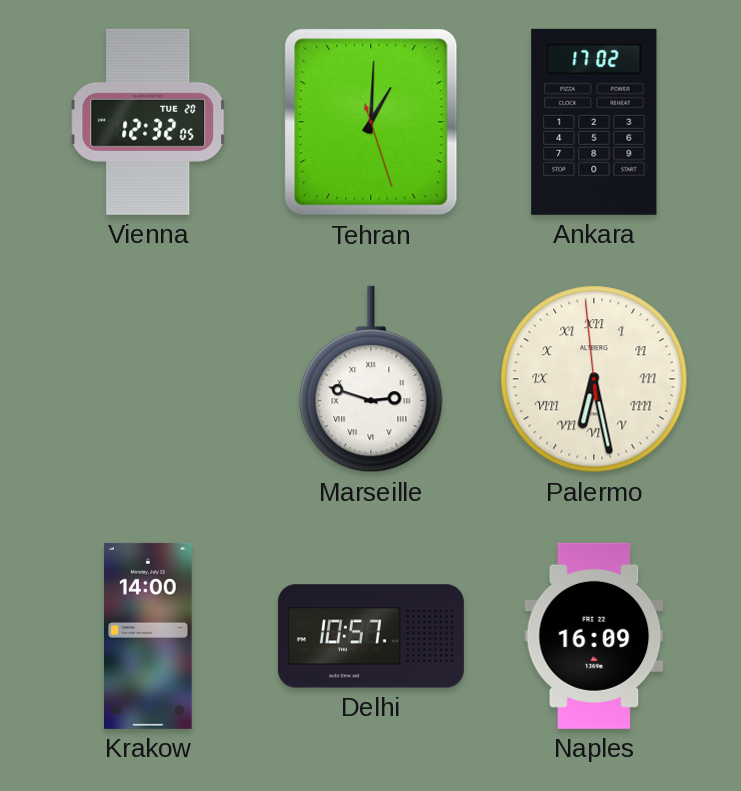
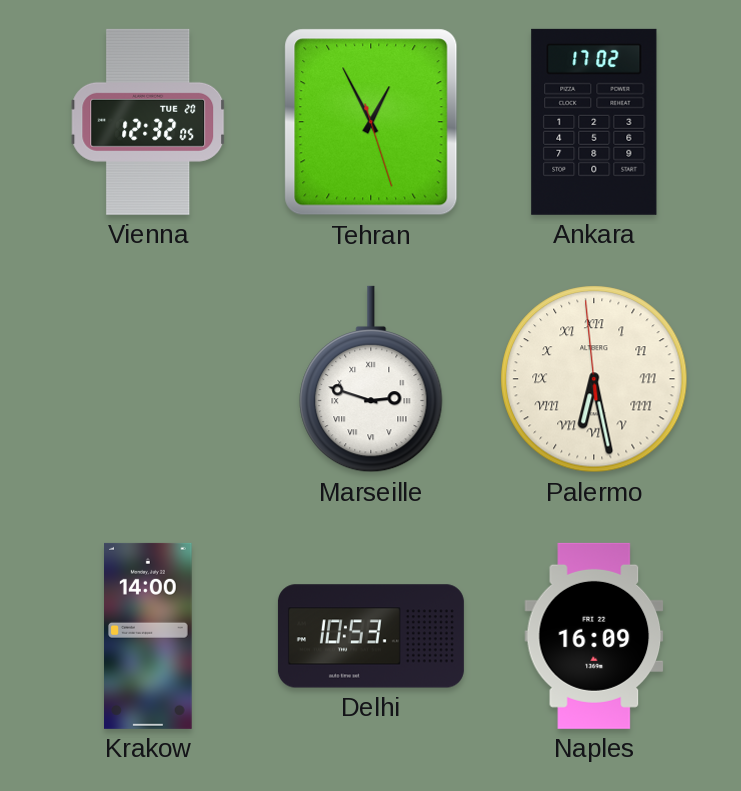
Tehran: 1:00 -> 12:55
Delhi: 10:57 -> 10:53
